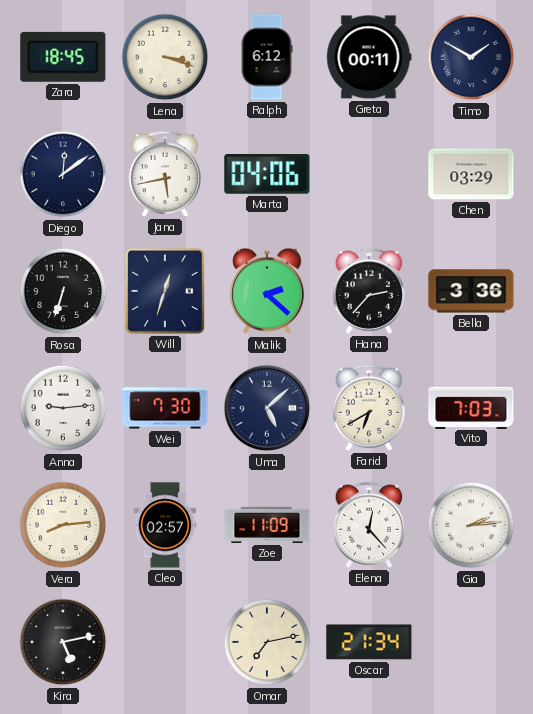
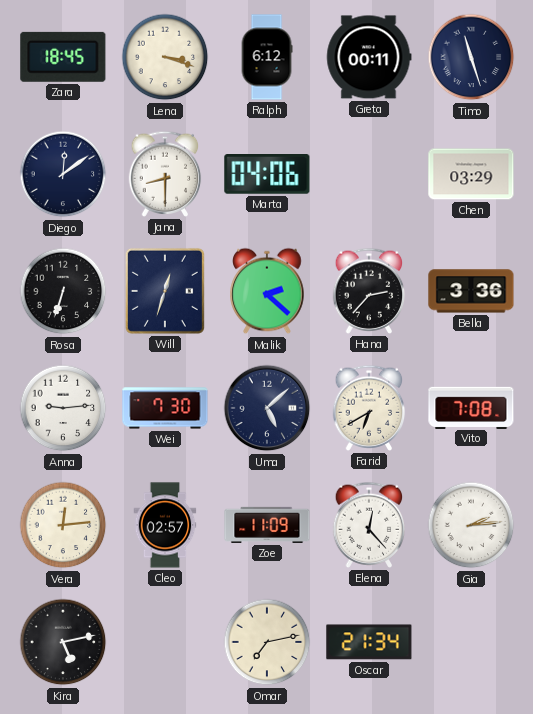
Timo: 1:50 -> 11:27
Jana: 5:43 -> 8:30
Vito: 7:03 -> 7:08
Vera: 8:14 -> 12:14
